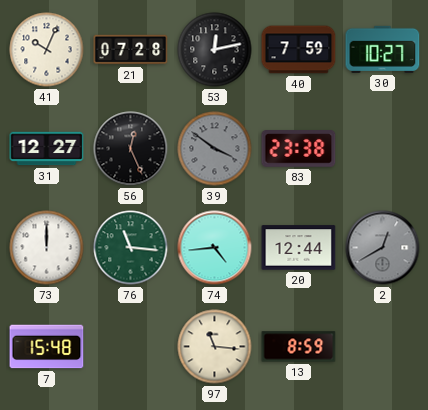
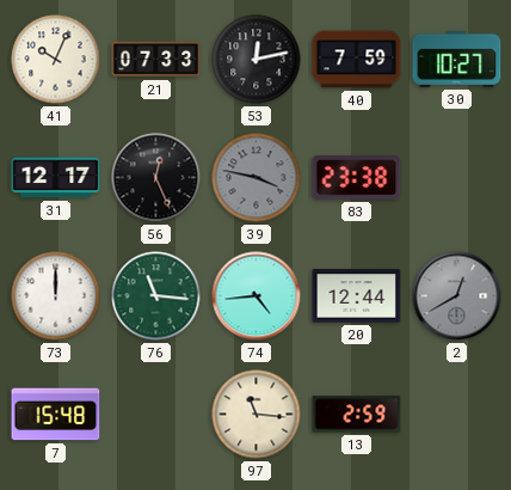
21: 07:28 -> 07:33
31: 12:27 -> 12:17
39: 3:51 -> 3:47
13: 8:59 -> 2:59
